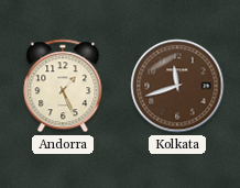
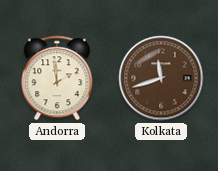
Andorra: 1:26 -> 1:59
